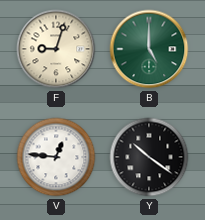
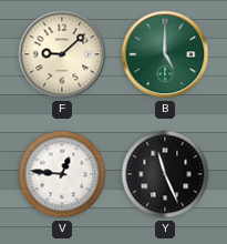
F: 9:03 -> 9:08
Y: 10:21 -> 11:26
